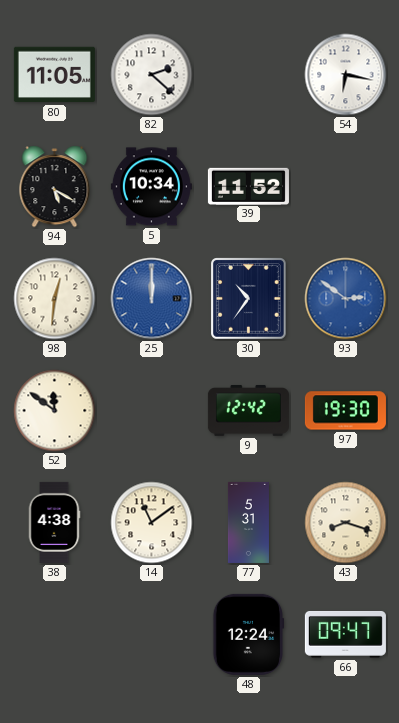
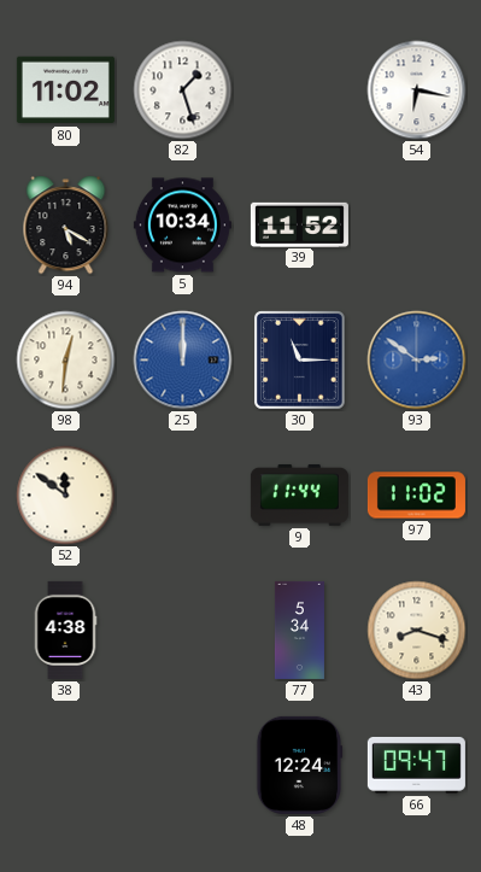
80: 11:05 -> 11:02
82: 2:22 -> 1:27
30: 10:36 -> 11:15
9: 12:42 -> 11:44
97: 19:30 -> 11:02
14: 11:09 -> none
77: 5:31 -> 5:34
